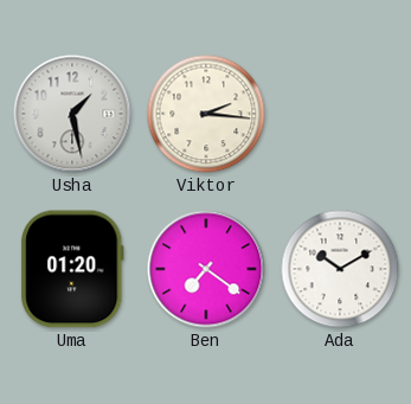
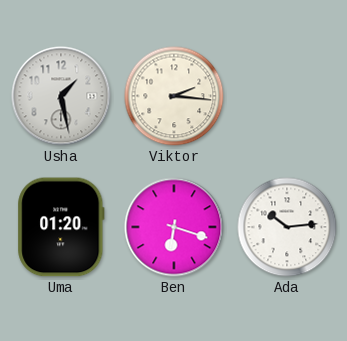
Ben: 7:21 -> 6:18
Ada: 10:10 -> 10:14
